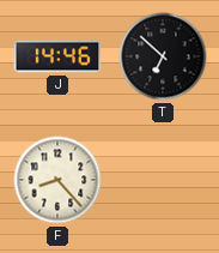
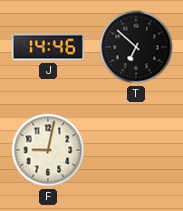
F: 8:23 -> 9:02
